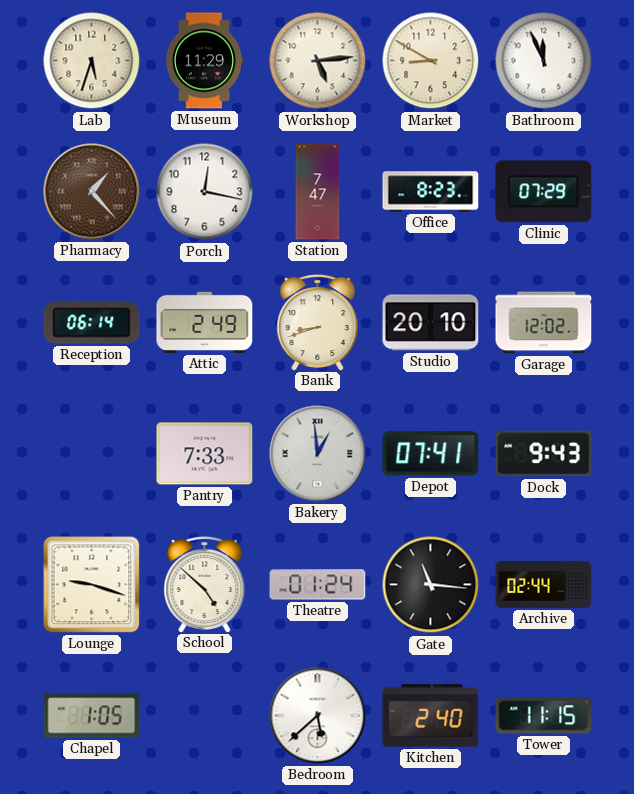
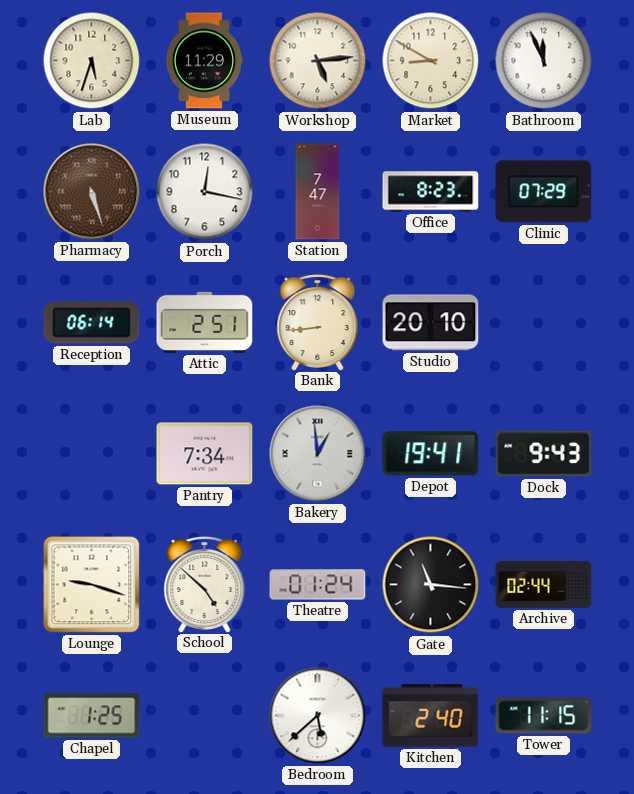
Pharmacy: 1:23 -> 5:27
Attic: 2:49 -> 2:51
Bank: 8:42 -> 8:44
Garage: 12:02 -> none
Pantry: 7:33 -> 7:34
Depot: 07:41 -> 19:41
Chapel: 1:05 -> 1:25
